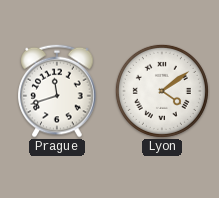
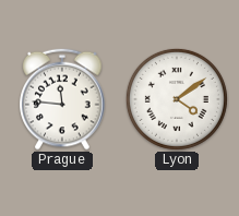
Prague: 11:42 -> 11:46
